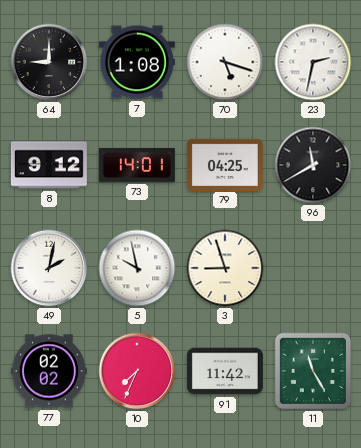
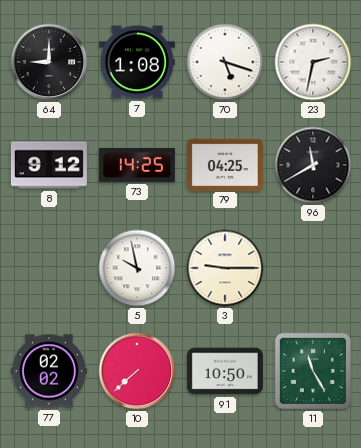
73: 14:01 -> 14:25
49: 2:02 -> none
3: 8:57 -> 9:15
10: 7:34 -> 7:38
91: 11:42 -> 10:50
